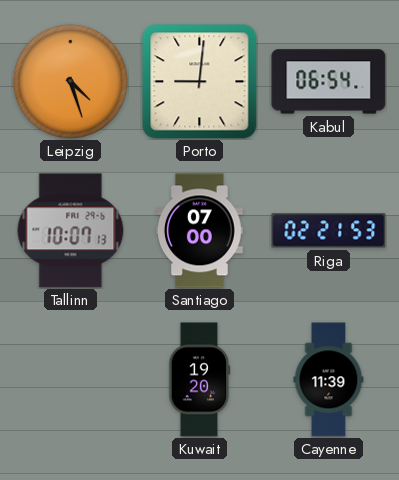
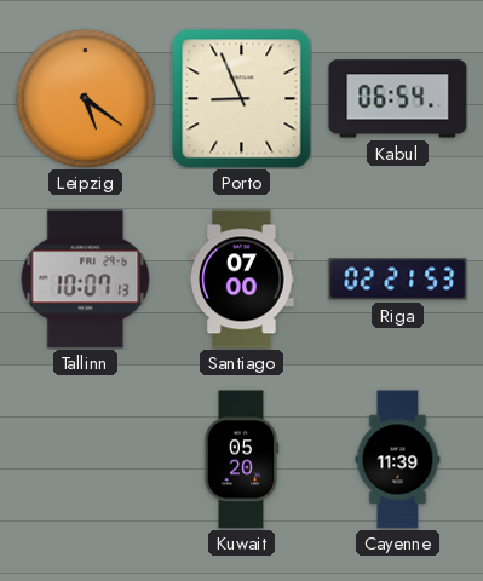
Leipzig: 4:27 -> 5:21
Porto: 9:01 -> 8:56
Kuwait: 19:20 -> 05:20
